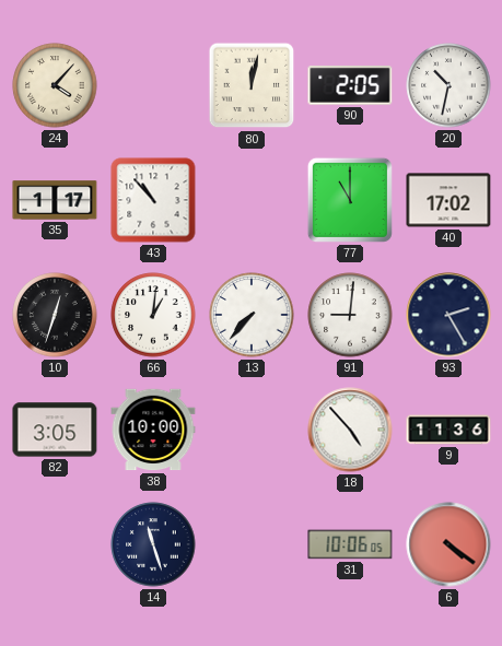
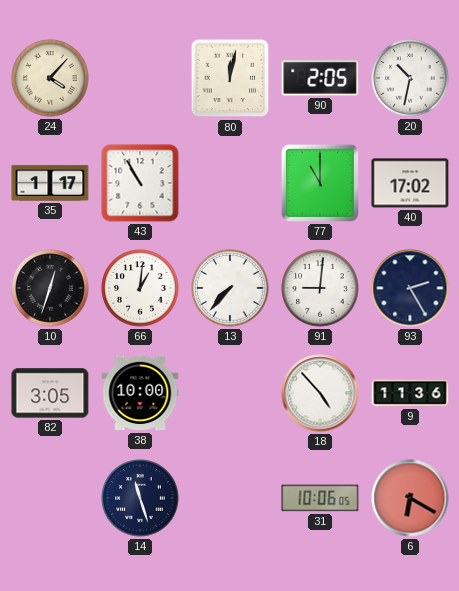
43: 10:53 -> 10:55
6: 4:21 -> 6:20
